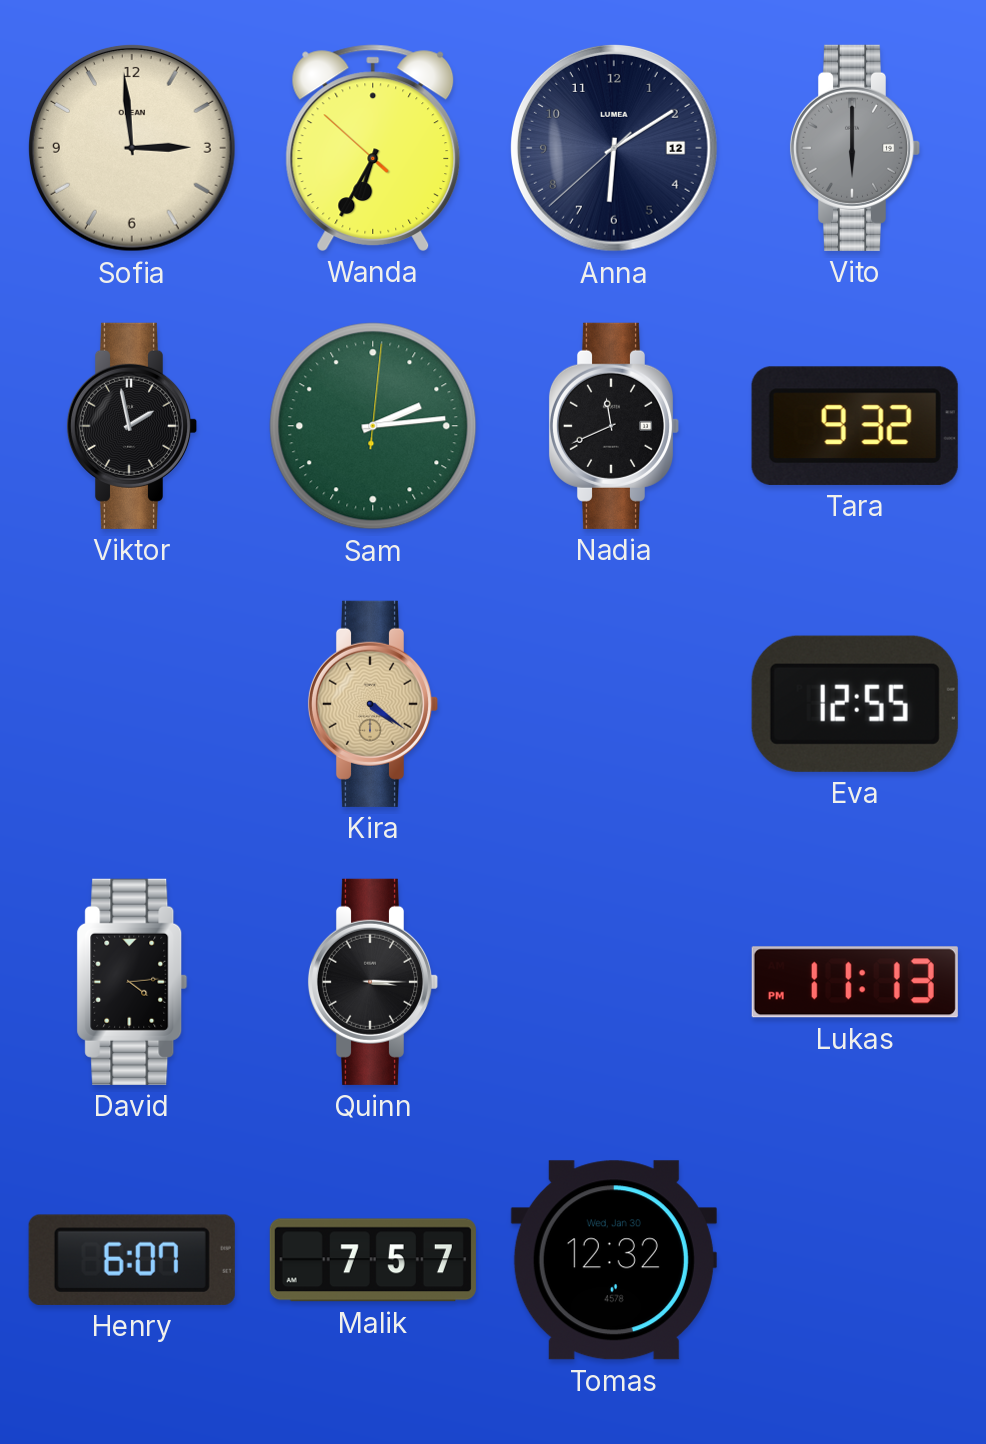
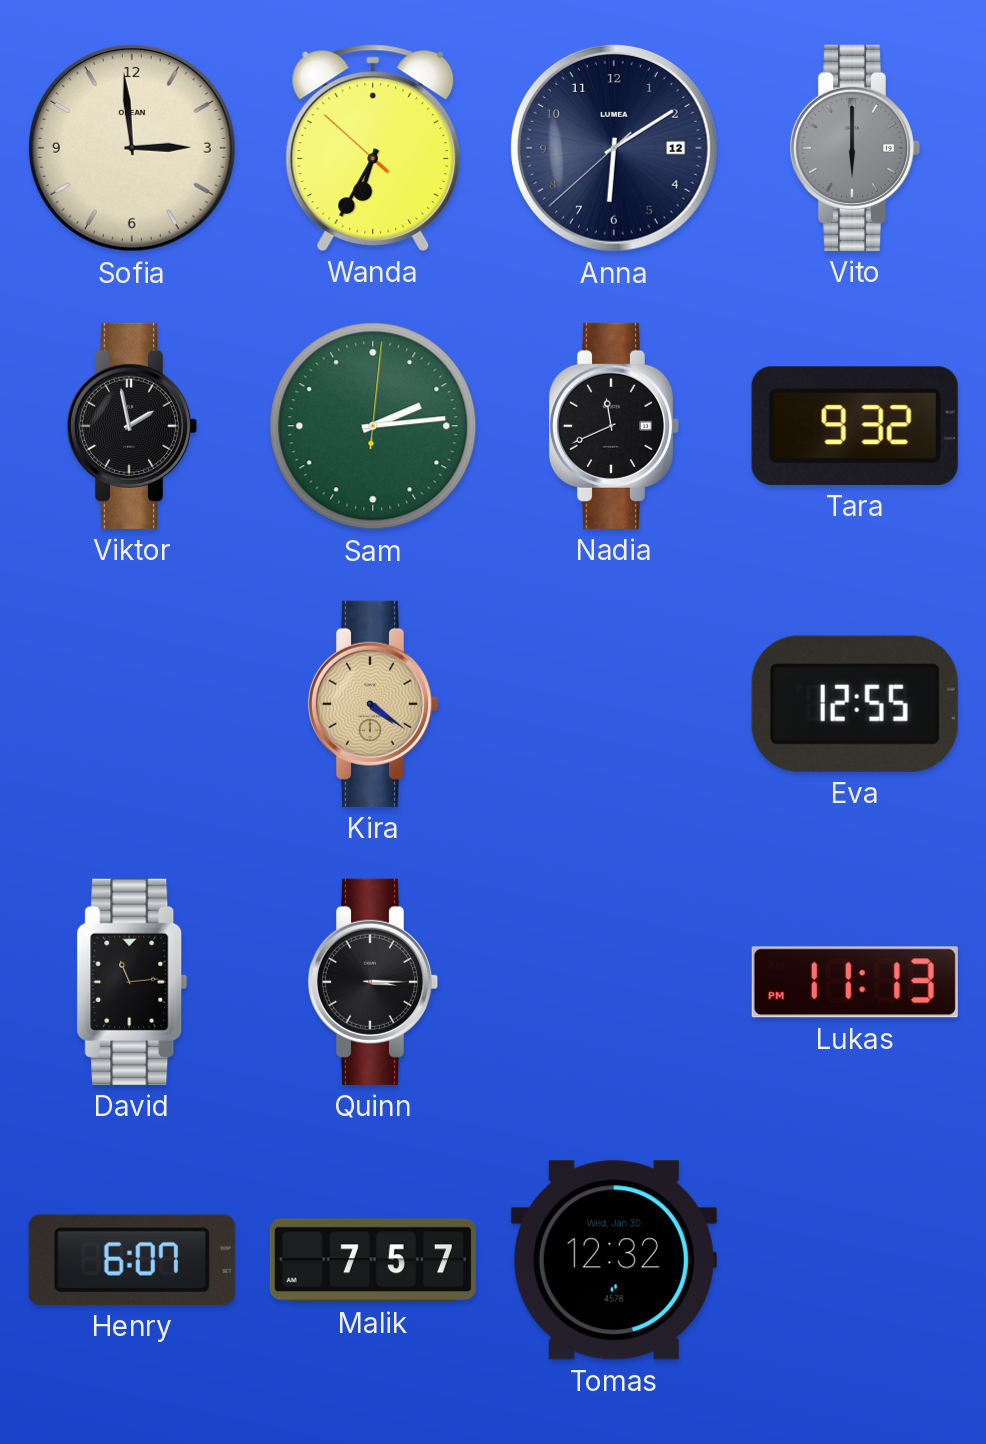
David: 4:14 -> 11:14
